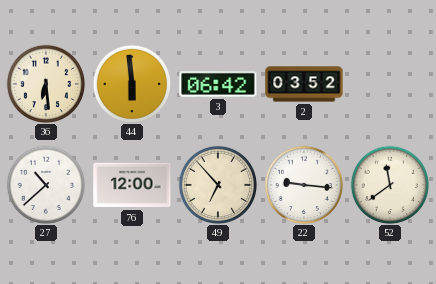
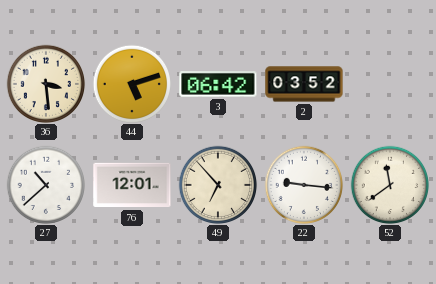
36: 6:29 -> 3:29
44: 5:59 -> 5:12
76: 12:00 -> 12:01
